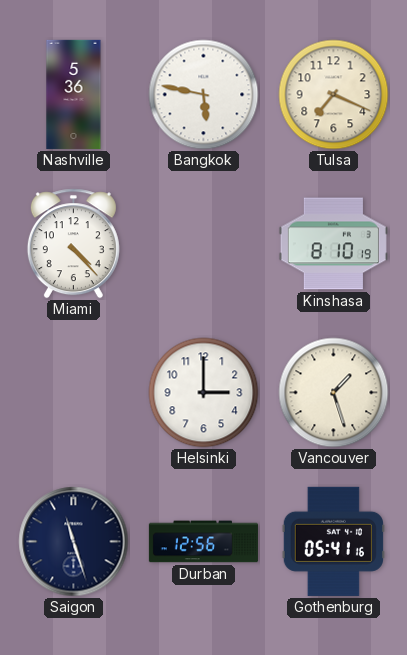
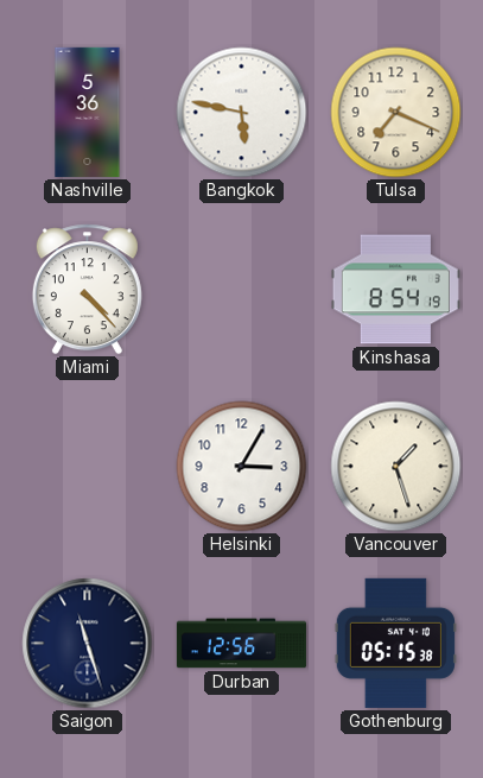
Kinshasa: 8:10 -> 8:54
Helsinki: 3:00 -> 3:05
Gothenburg: 05:41 -> 05:15
